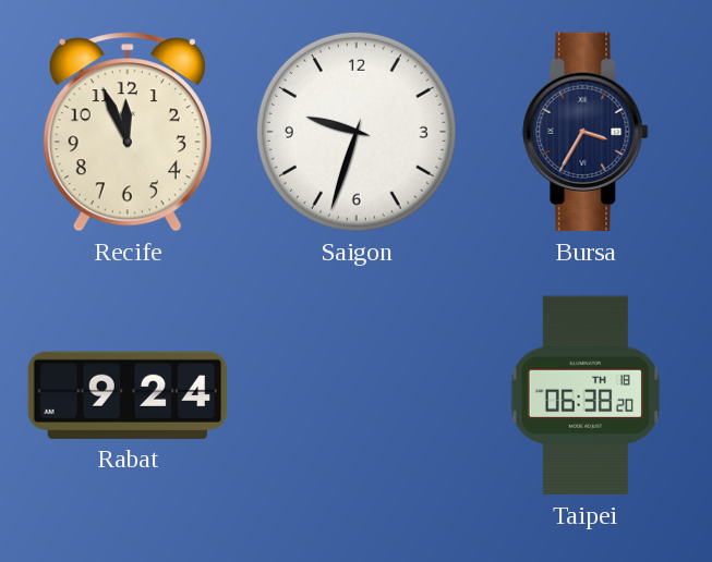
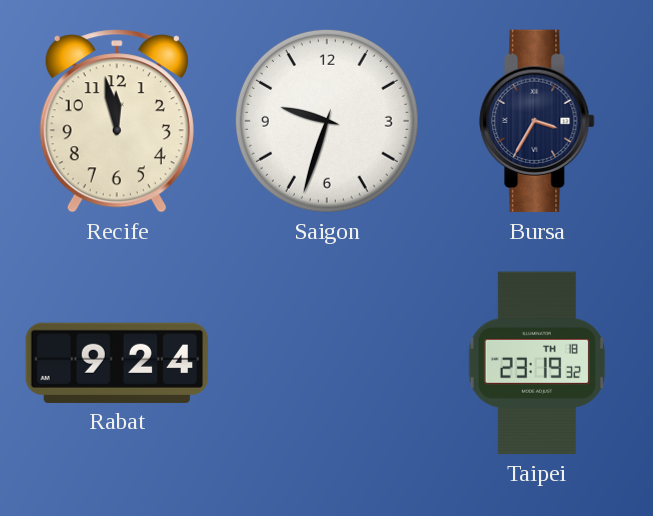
Recife: 11:56 -> 11:58
Taipei: 06:38 -> 23:19
